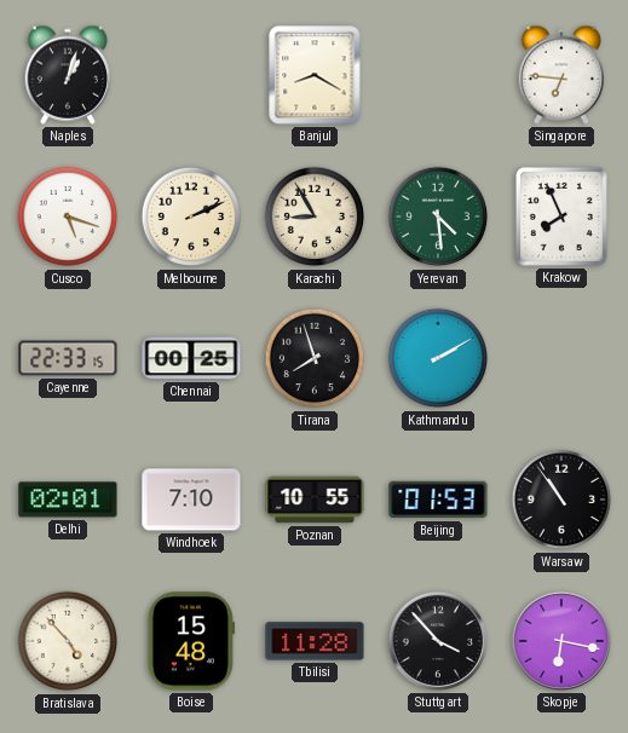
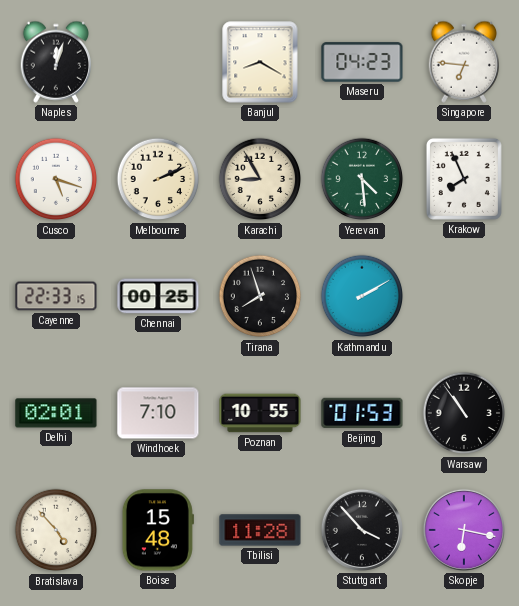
Naples: 1:03 -> 12:03
Maseru: none -> 04:23
